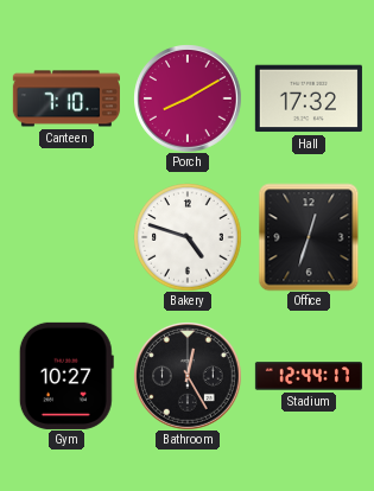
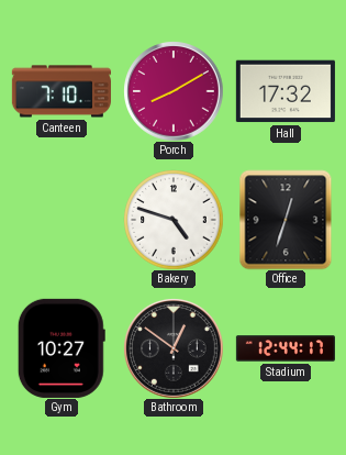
Bathroom: 12:25 -> 12:51
